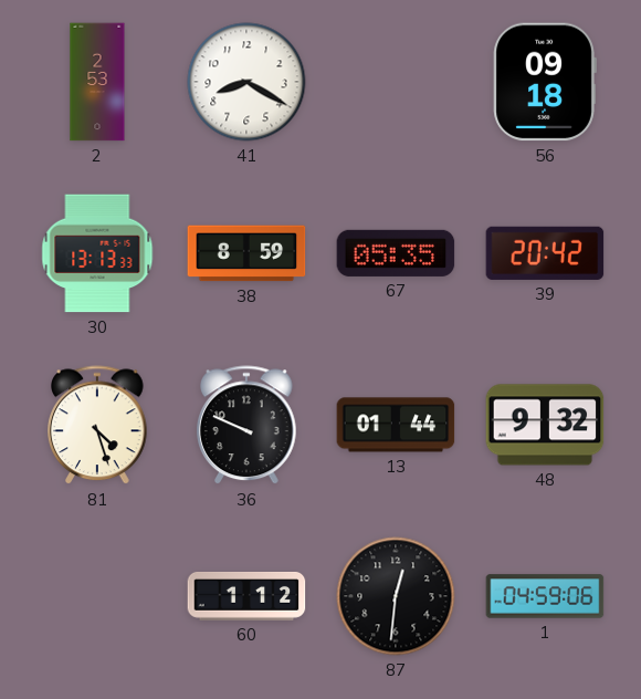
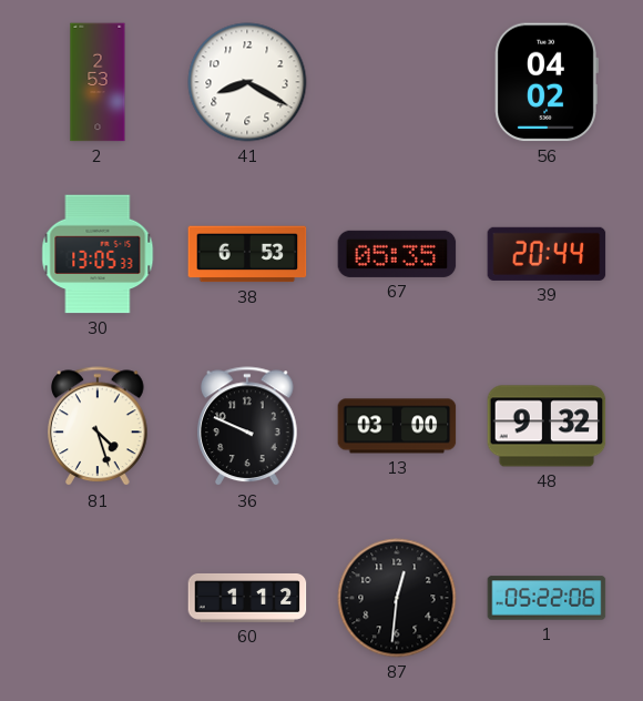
56: 09:18 -> 04:02
30: 13:13 -> 13:05
38: 8:59 -> 6:53
39: 20:42 -> 20:44
13: 01:44 -> 03:00
1: 04:59 -> 05:22
